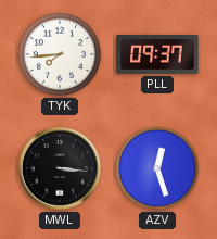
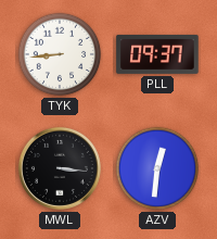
TYK: 7:44 -> 8:44
AZV: 12:27 -> 12:31
